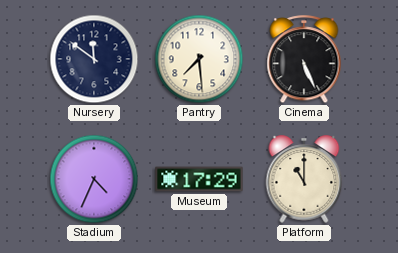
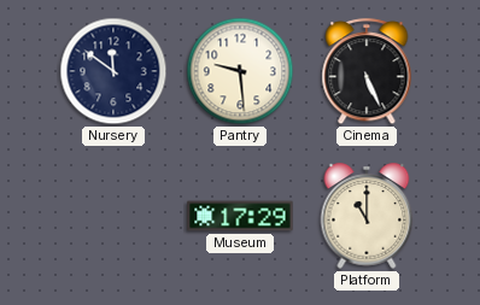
Pantry: 7:29 -> 9:29
Stadium: 4:34 -> none
